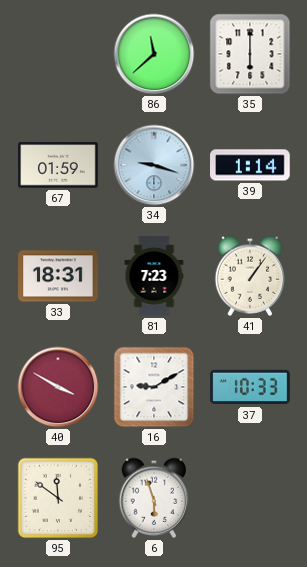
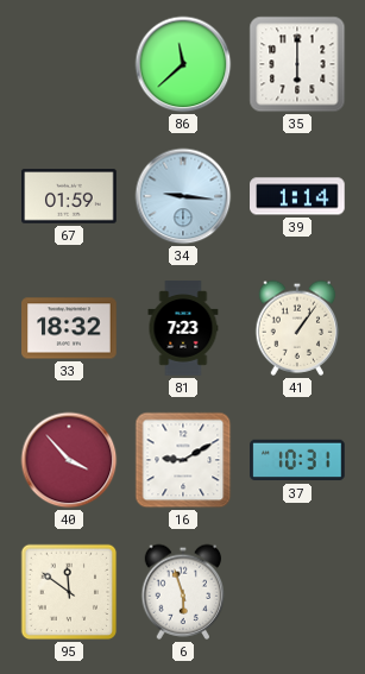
34: 9:18 -> 9:16
33: 18:31 -> 18:32
40: 3:50 -> 3:53
37: 10:33 -> 10:31
